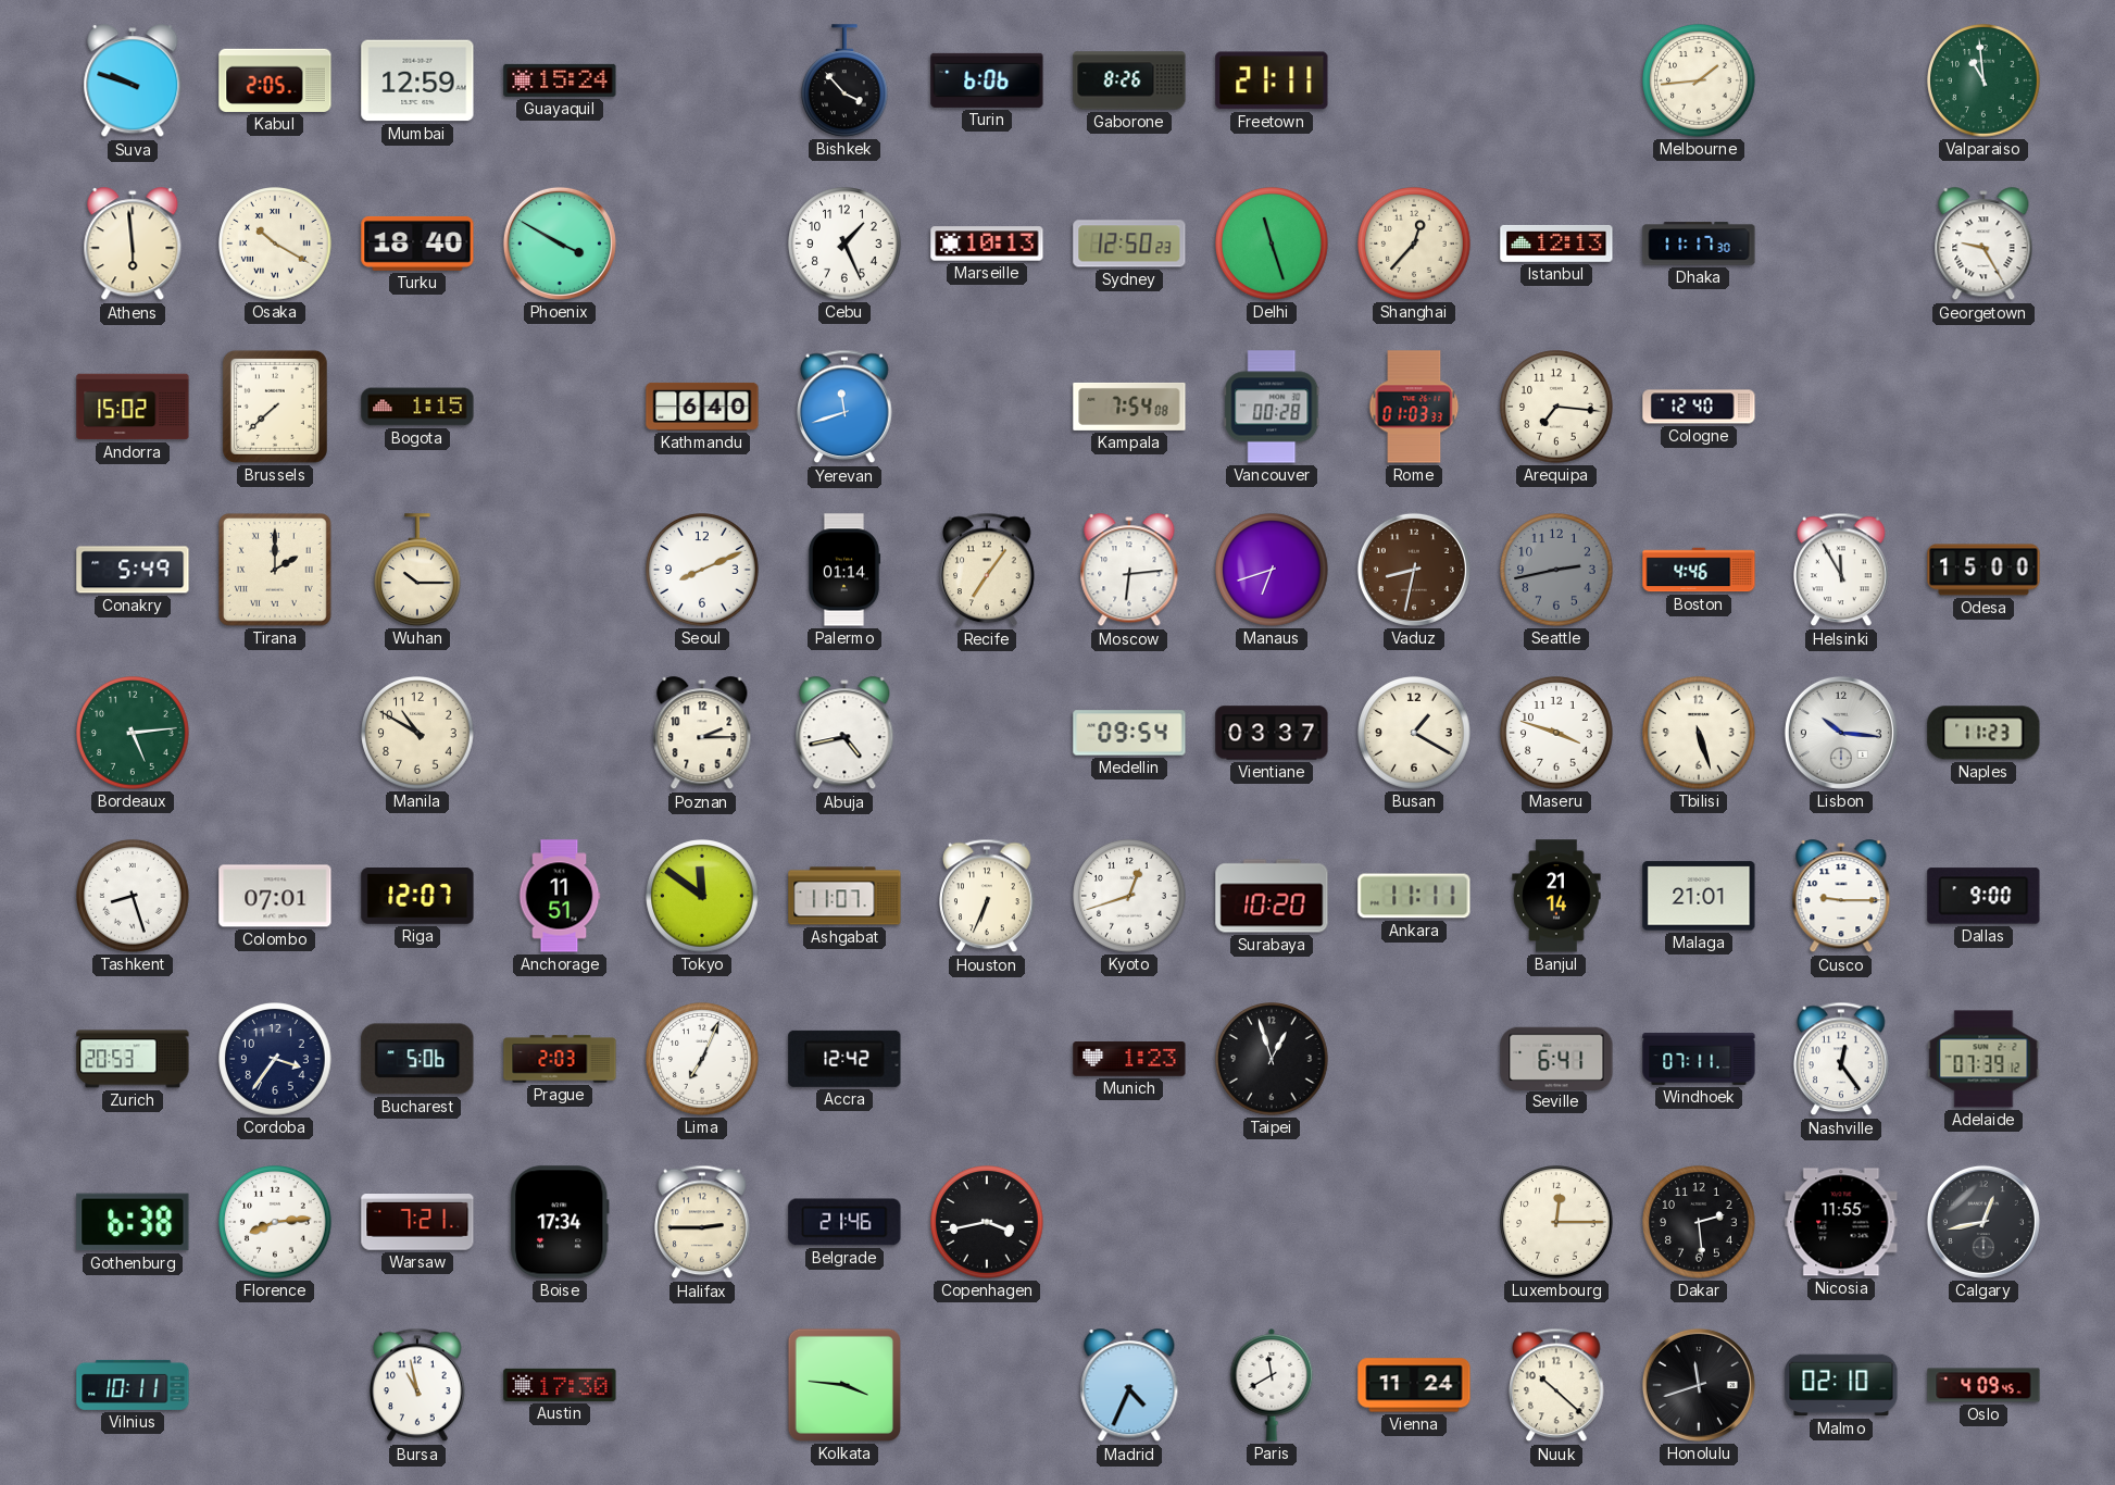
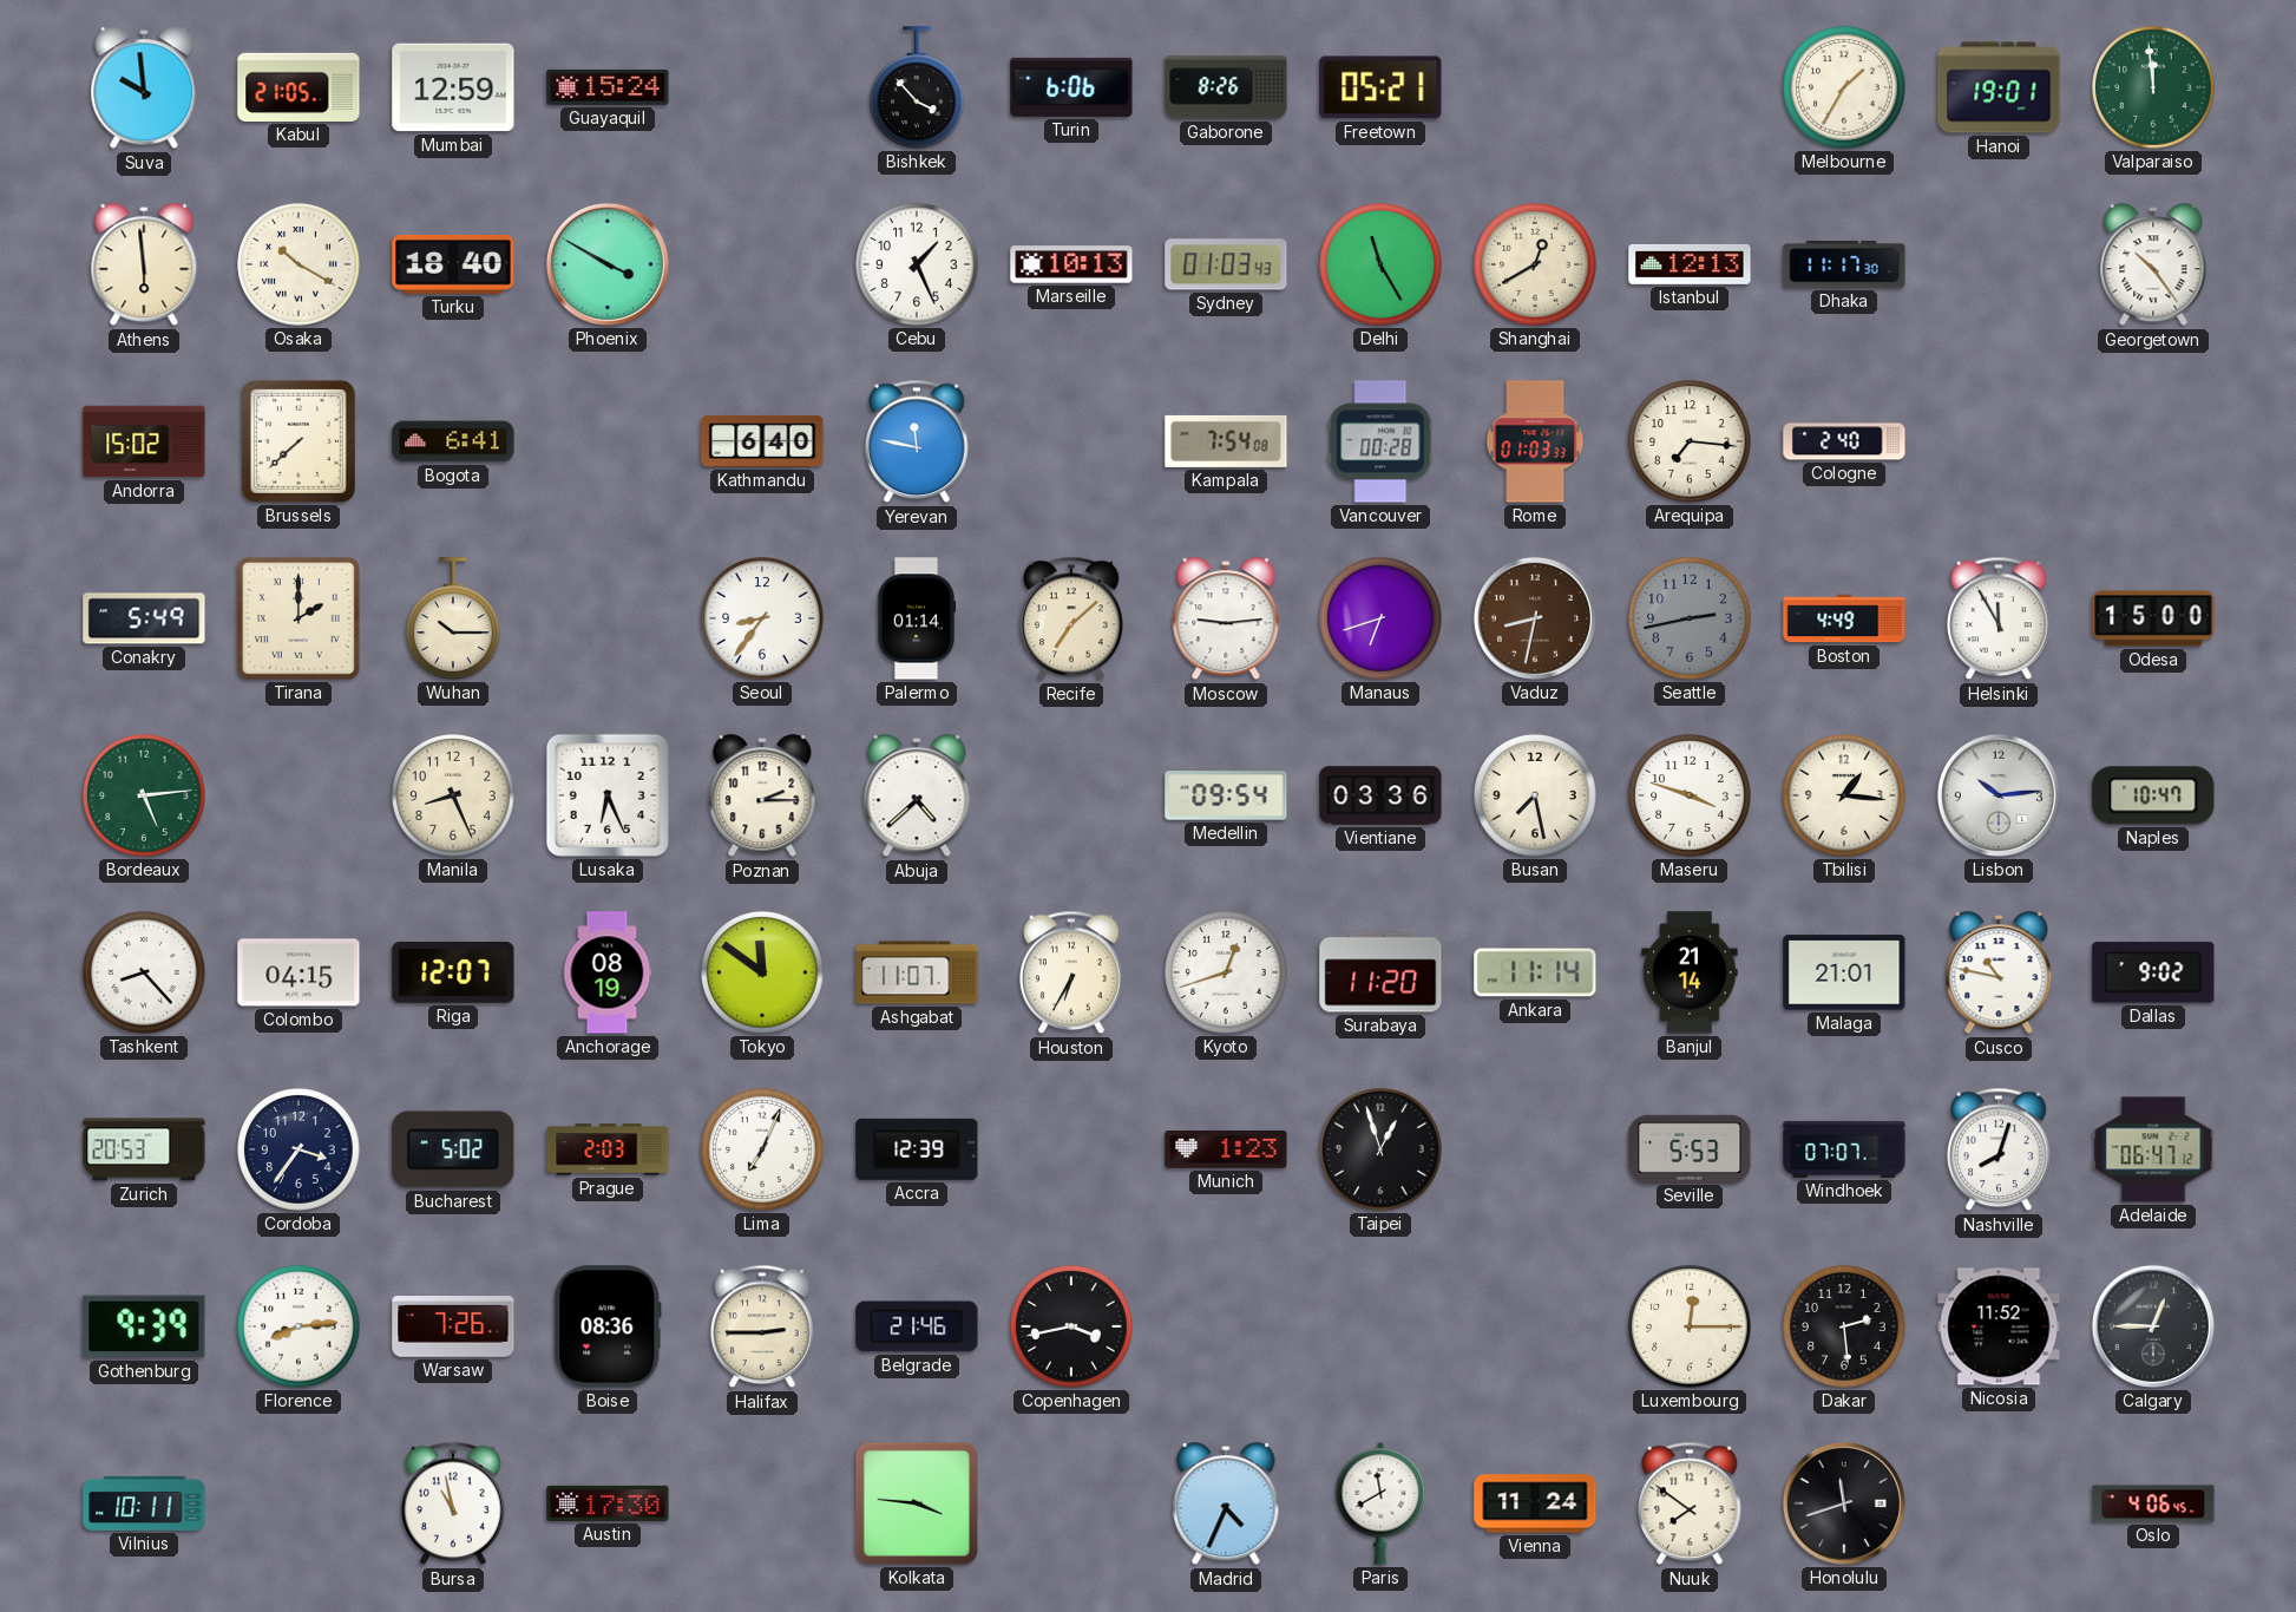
Suva: 9:48 -> 9:59
Kabul: 2:05 -> 21:05
Freetown: 21:11 -> 05:21
Melbourne: 1:44 -> 1:35
Hanoi: none -> 19:01
Valparaiso: 10:59 -> 11:59
Sydney: 12:50 -> 01:03
Delhi: 11:27 -> 11:25
Shanghai: 12:37 -> 12:40
Georgetown: 9:25 -> 10:24
Bogota: 1:15 -> 6:41
Yerevan: 11:42 -> 11:47
Cologne: 12:40 -> 2:40
Seoul: 8:11 -> 8:36
Recife: 7:06 -> 7:08
Moscow: 6:14 -> 9:14
Boston: 4:46 -> 4:49
Manila: 10:50 -> 8:26
Lusaka: none -> 6:26
Abuja: 4:43 -> 4:38
Vientiane: 03:37 -> 03:36
Busan: 1:20 -> 7:28
Tbilisi: 5:27 -> 1:16
Lisbon: 10:16 -> 10:14
Naples: 11:23 -> 10:47
Tashkent: 8:27 -> 8:23
Colombo: 07:01 -> 04:15
Anchorage: 11:51 -> 08:19
Houston: 6:34 -> 6:35
Surabaya: 10:20 -> 11:20
Ankara: 11:11 -> 11:14
Cusco: 9:15 -> 10:47
Dallas: 9:00 -> 9:02
Bucharest: 5:06 -> 5:02
Accra: 12:42 -> 12:39
Seville: 6:41 -> 5:53
Windhoek: 07:11 -> 07:07
Nashville: 12:24 -> 8:03
Adelaide: 07:39 -> 06:47
Gothenburg: 6:38 -> 9:39
Warsaw: 7:21 -> 7:26
Boise: 17:34 -> 08:36
Nicosia: 11:55 -> 11:52
Calgary: 12:43 -> 12:45
Nuuk: 10:22 -> 7:51
Malmo: 02:10 -> none
Oslo: 4:09 -> 4:06
